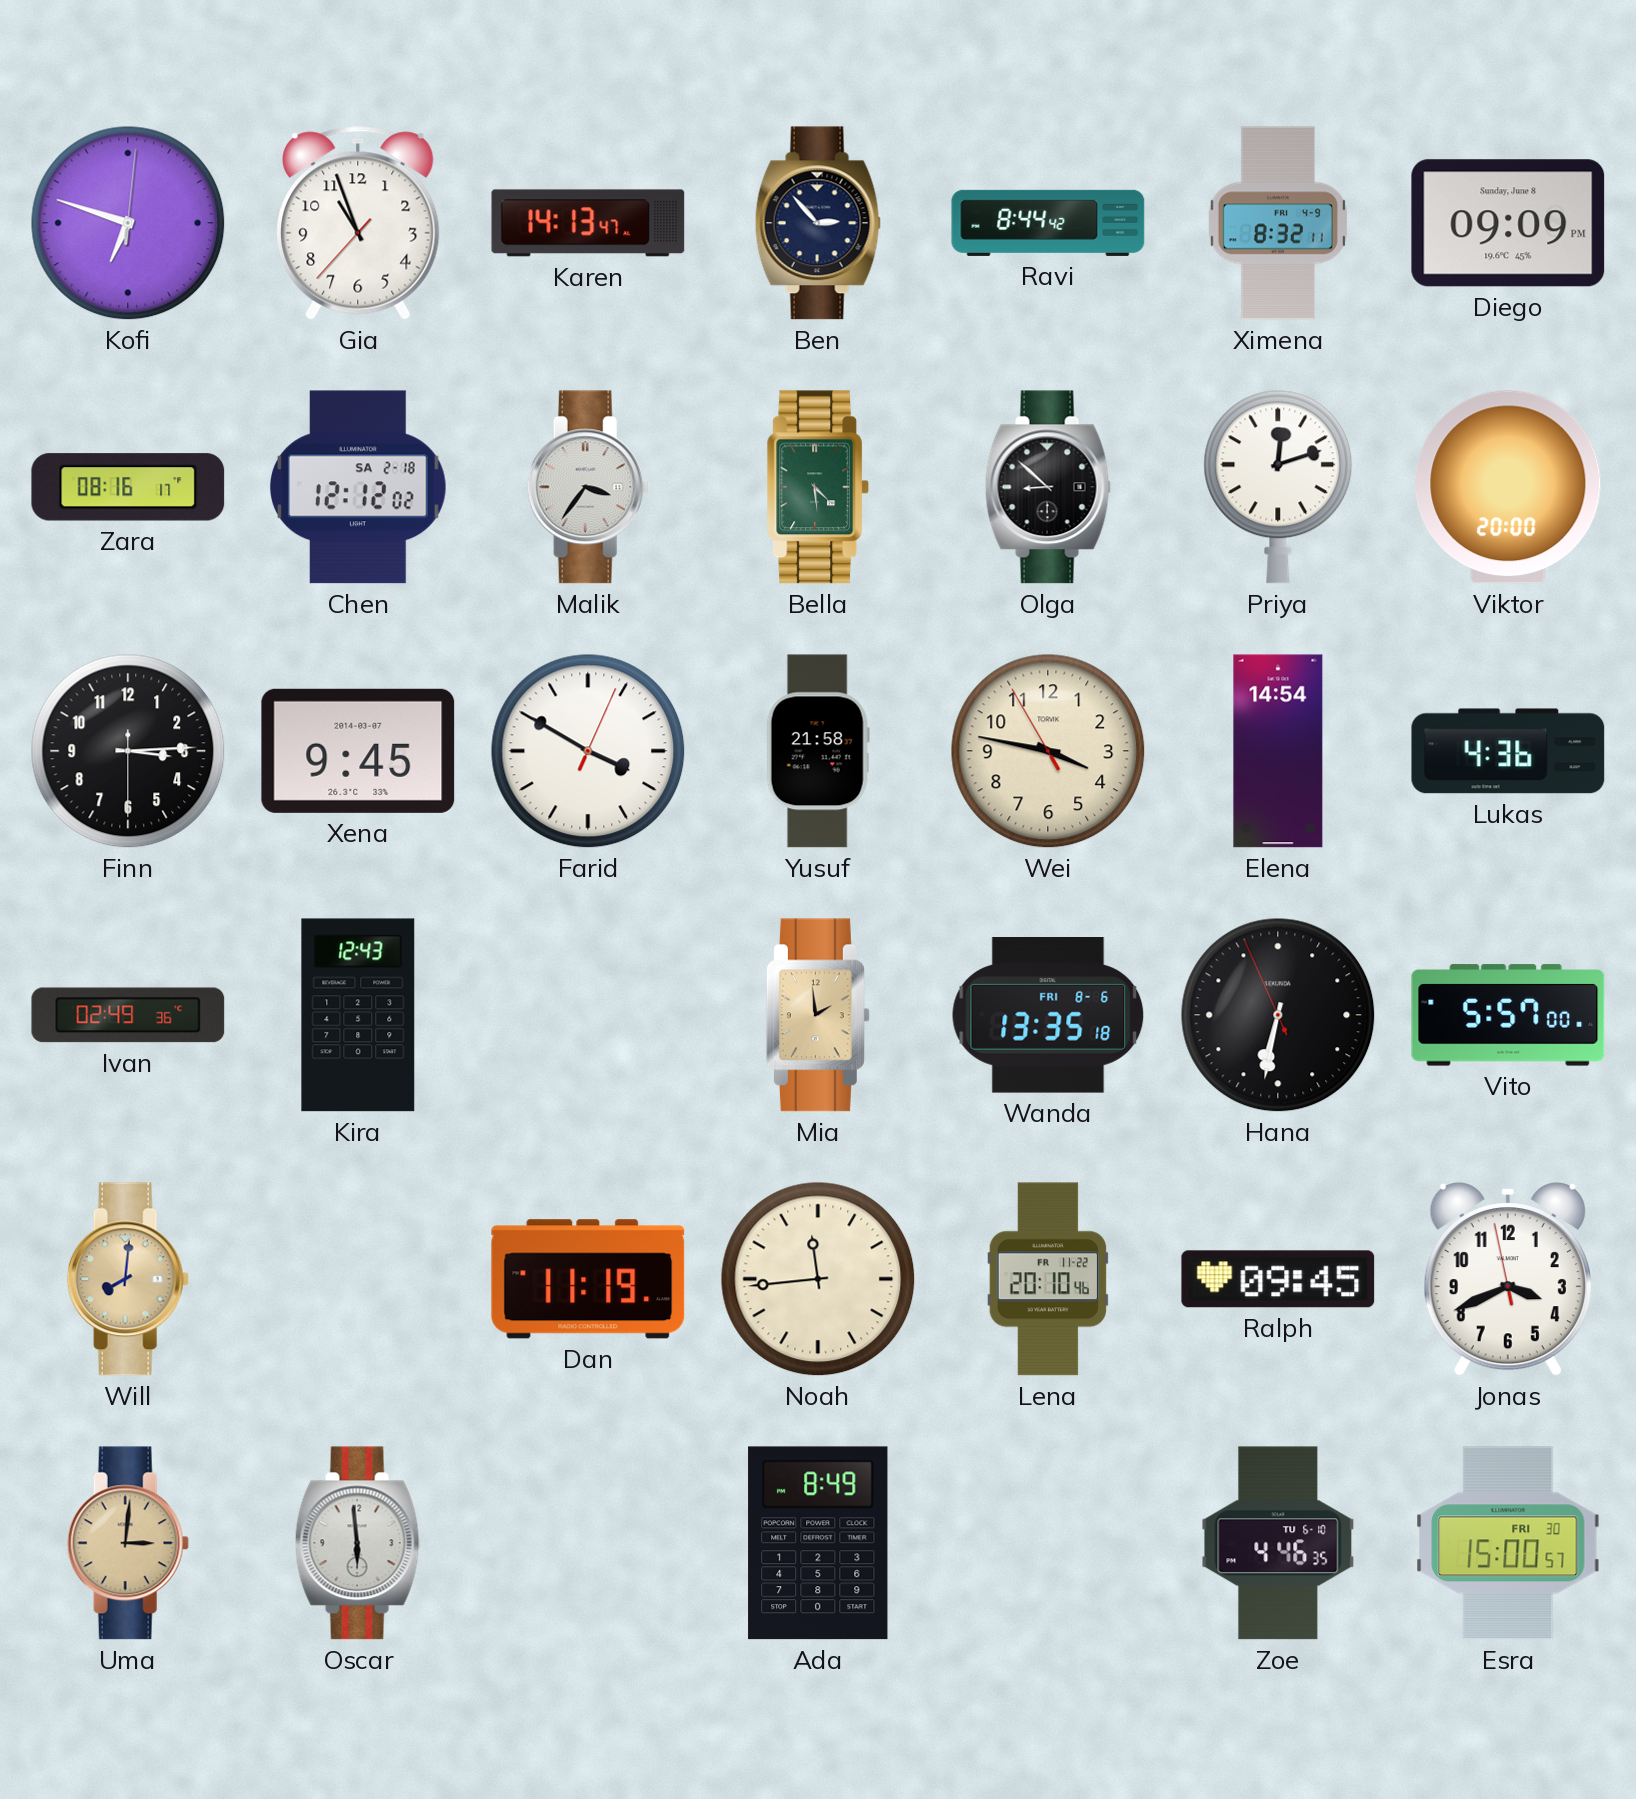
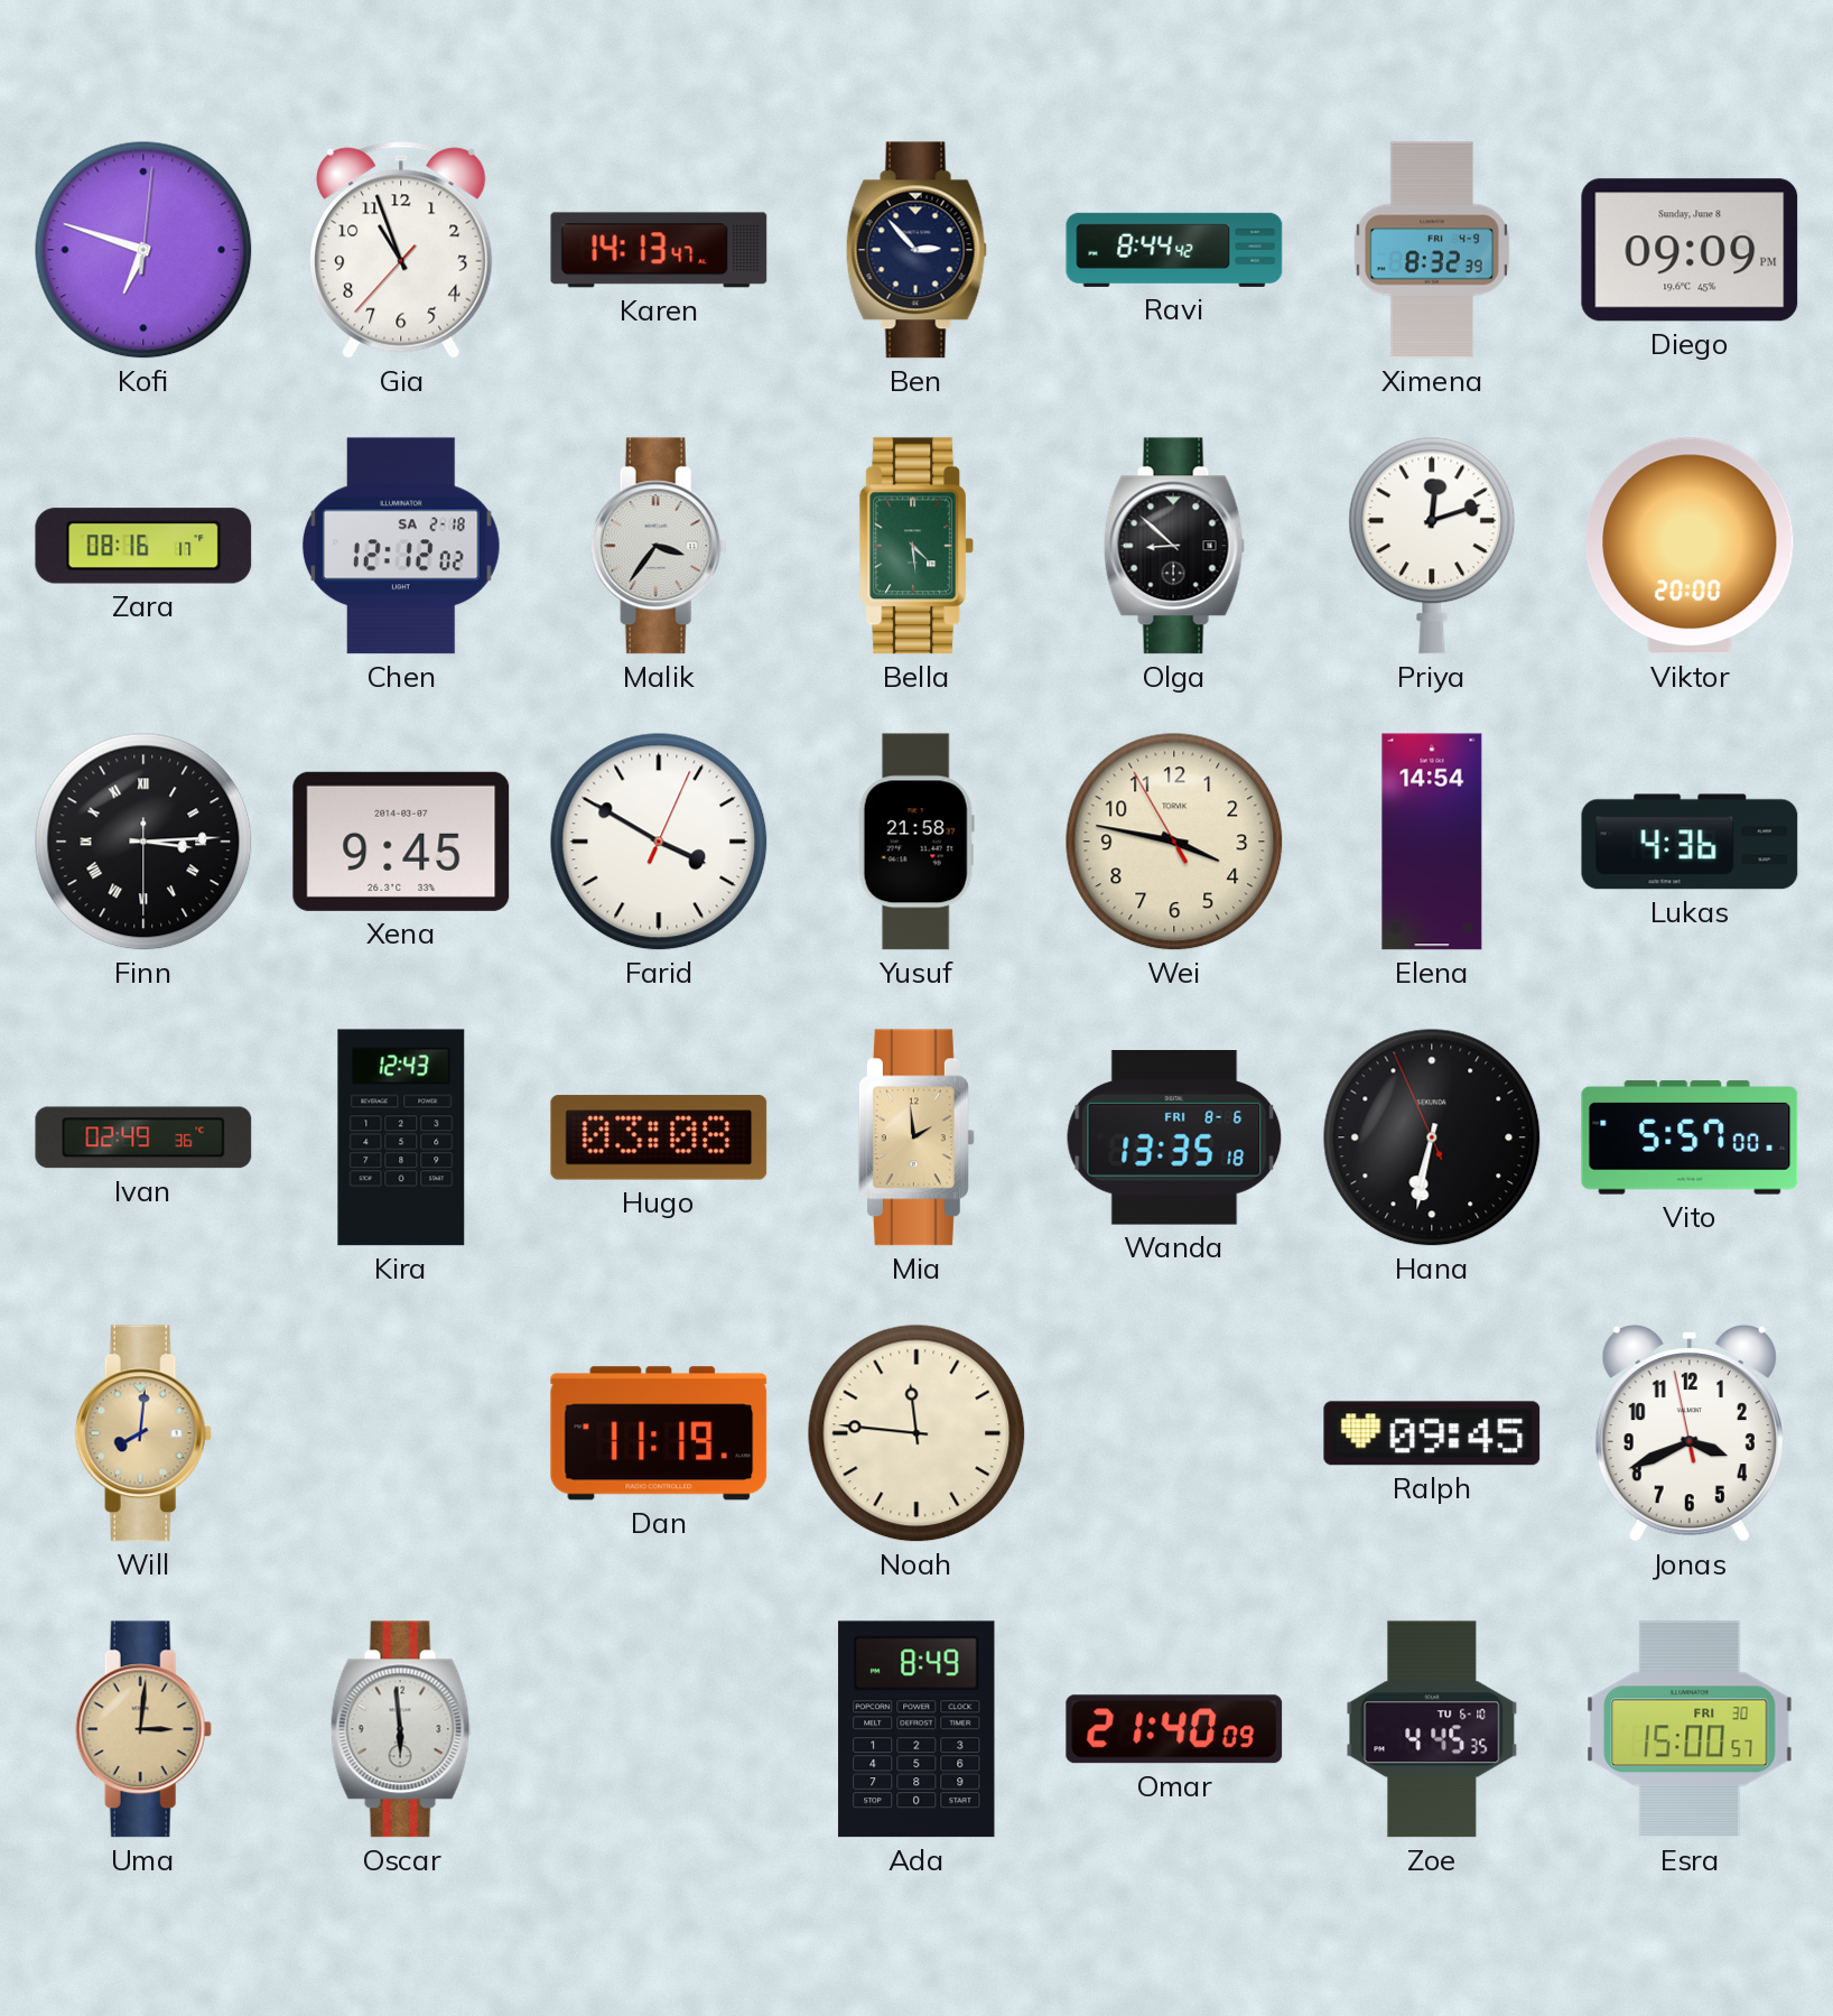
Ximena: 8:32:11 -> 8:32:39
Finn numerals: Arabic -> Roman
Hugo: none -> 03:08
Noah: 11:44 -> 11:46
Lena: 20:10 -> none
Omar: none -> 21:40
Zoe: 4:46 -> 4:45
